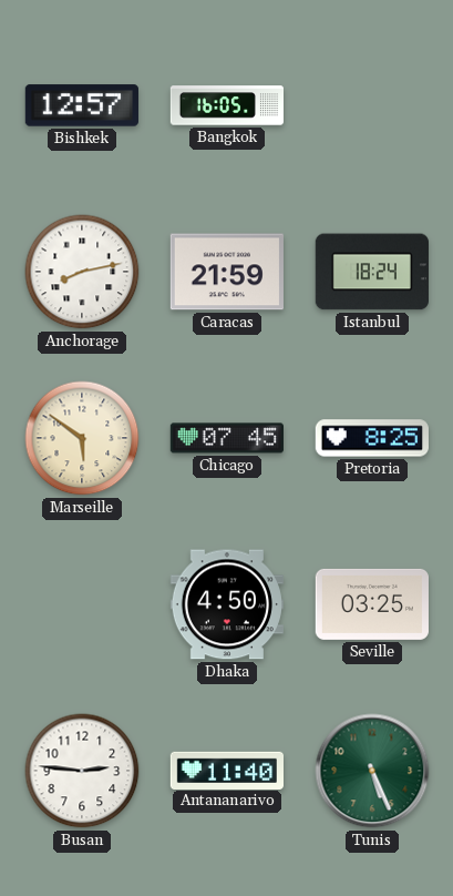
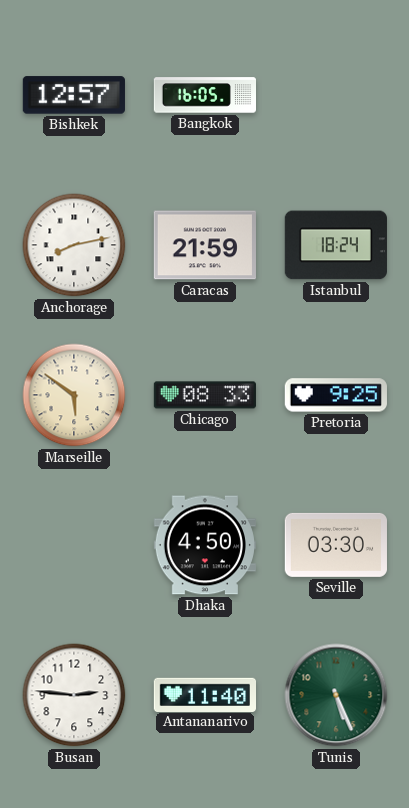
Chicago: 07:45 -> 08:33
Pretoria: 8:25 -> 9:25
Seville: 03:25 -> 03:30
